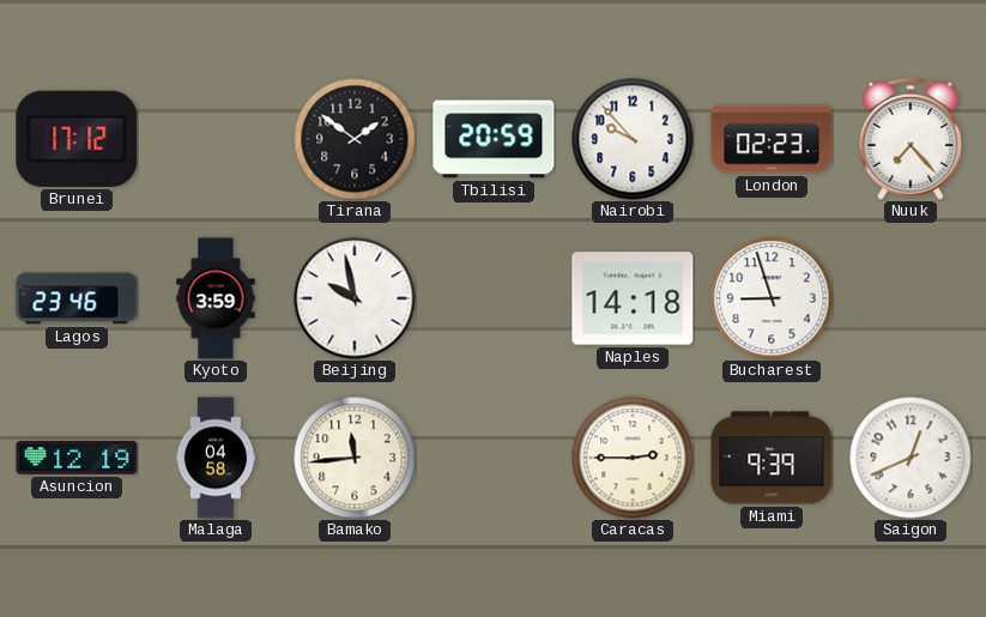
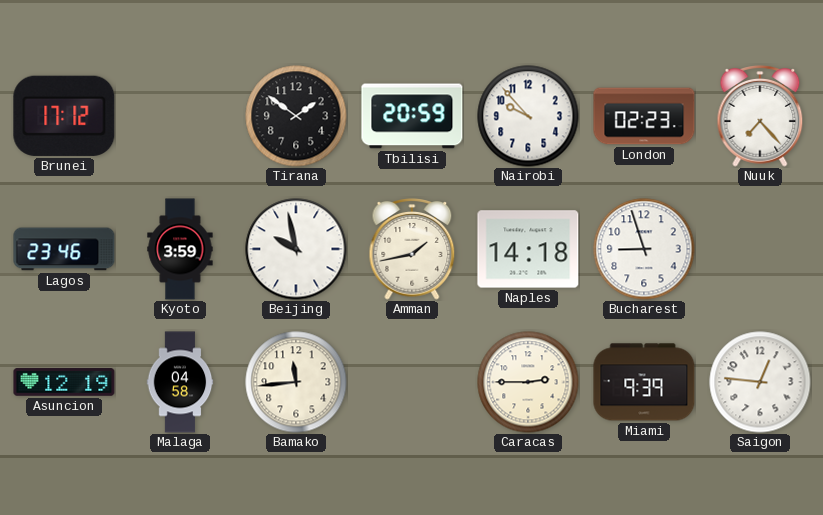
Amman: none -> 1:43
Saigon: 12:41 -> 12:46
